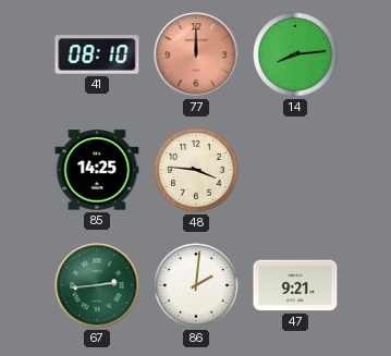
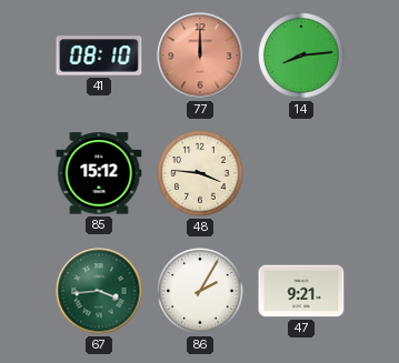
85: 14:25 -> 15:12
67: 2:44 -> 3:44
86: 2:01 -> 2:05
